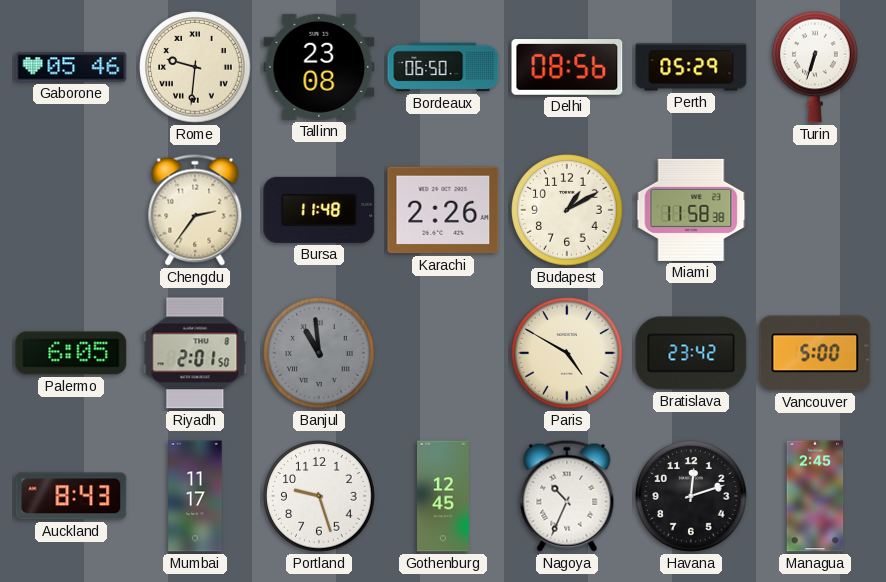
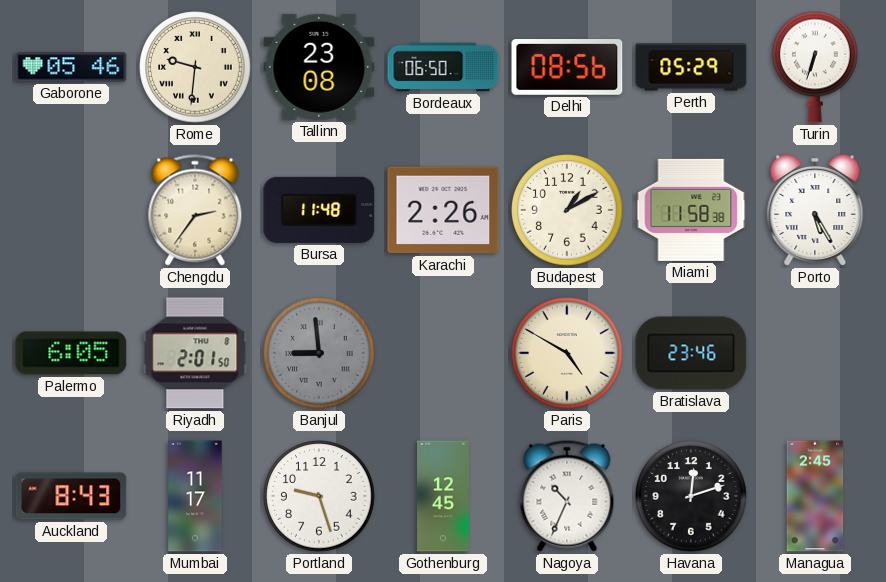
Porto: none -> 5:25
Banjul: 10:59 -> 8:59
Bratislava: 23:42 -> 23:46
Vancouver: 5:00 -> none
